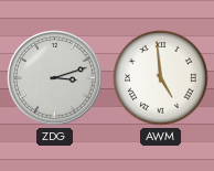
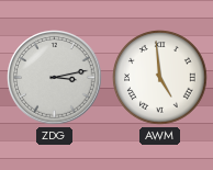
ZDG: 3:12 -> 3:13
